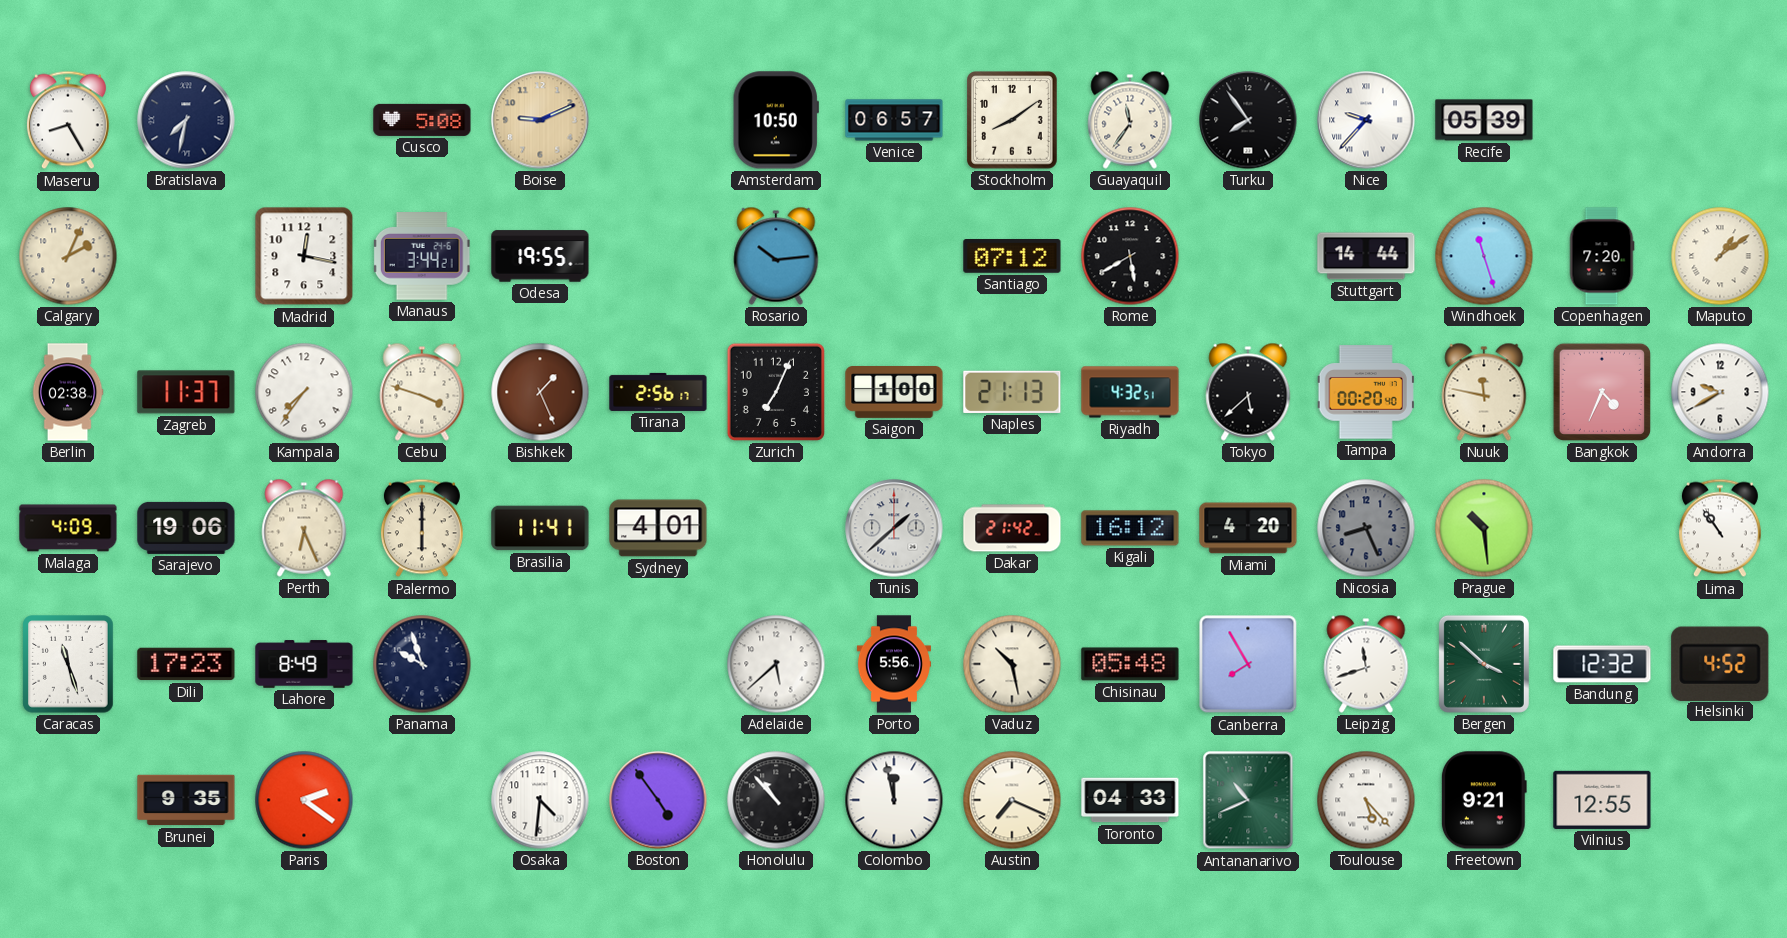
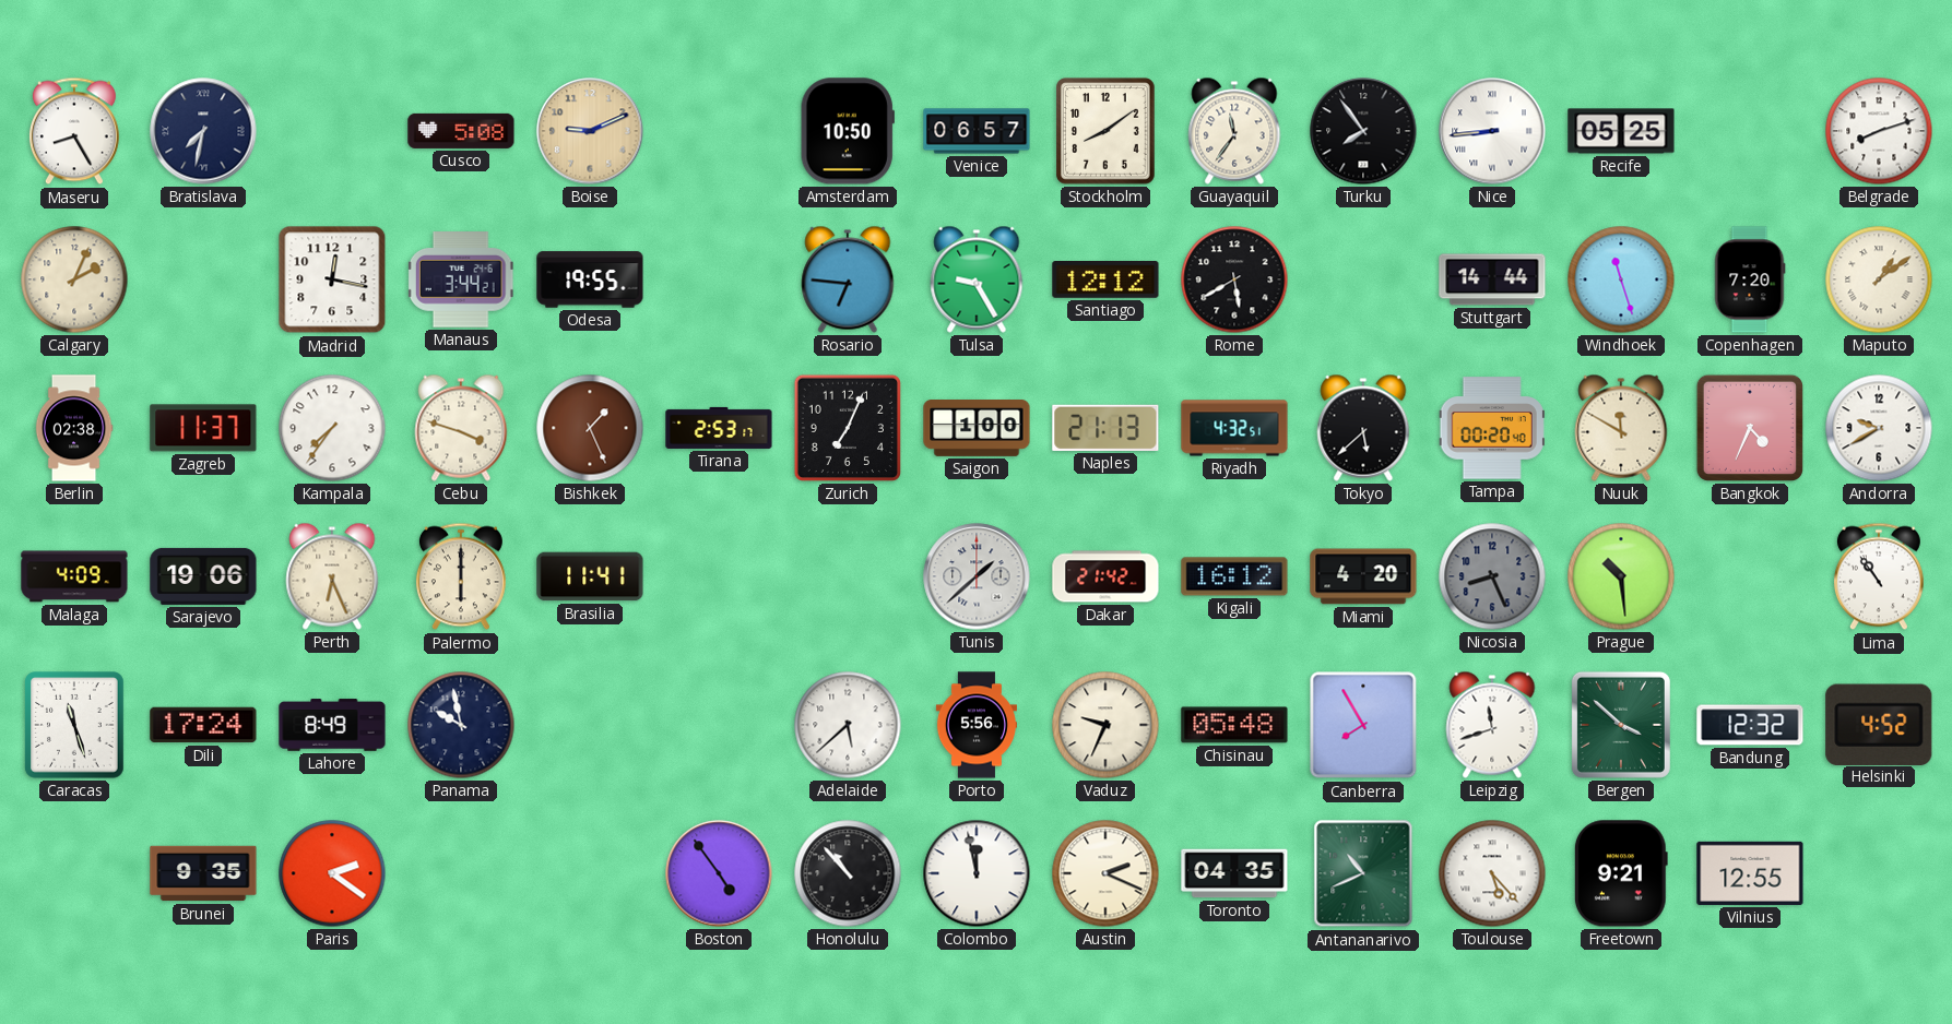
Nice: 9:37 -> 8:44
Recife: 05:39 -> 05:25
Belgrade: none -> 8:12
Rosario: 10:14 -> 6:46
Tulsa: none -> 9:25
Santiago: 07:12 -> 12:12
Tirana: 2:56 -> 2:53
Nuuk: 11:47 -> 11:50
Sydney: 4:01 -> none
Dili: 17:23 -> 17:24
Panama: 9:57 -> 9:58
Vaduz: 10:28 -> 9:34
Osaka: 4:31 -> none
Austin: 7:19 -> 2:19
Toronto: 04:33 -> 04:35
